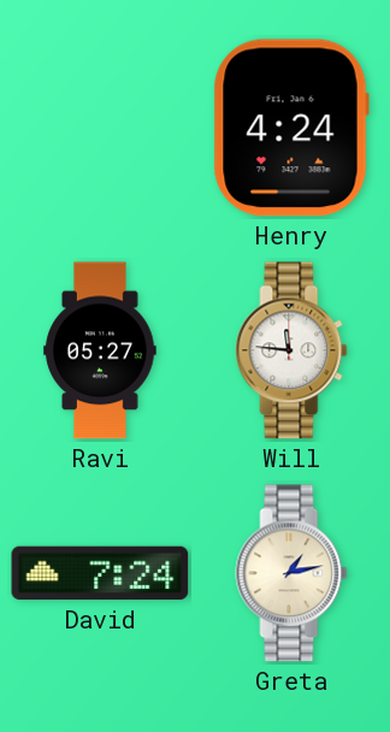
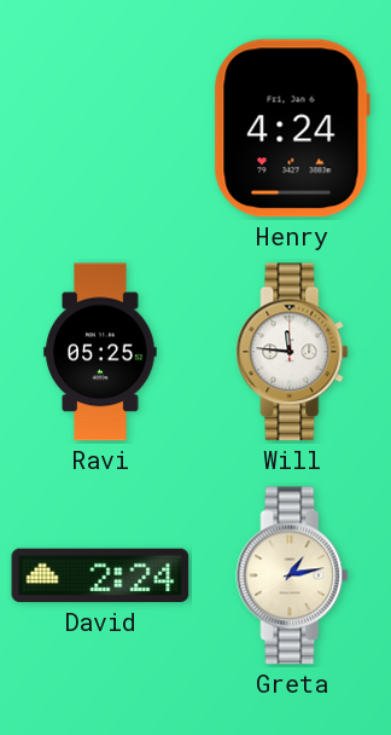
Ravi: 05:27 -> 05:25
David: 7:24 -> 2:24
